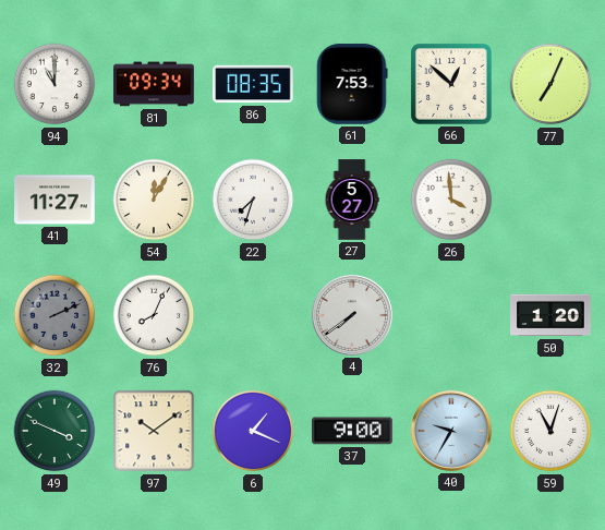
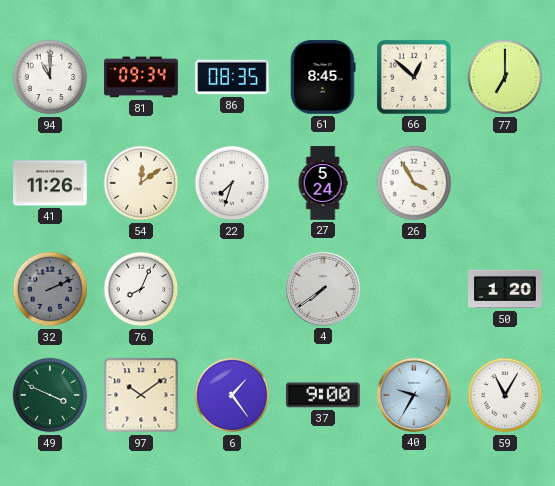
61: 7:53 -> 8:45
77: 7:04 -> 7:00
41: 11:27 -> 11:26
54: 12:05 -> 12:09
27: 5:27 -> 5:24
26: 3:59 -> 3:55
6: 1:19 -> 1:24
59: 11:03 -> 11:05
